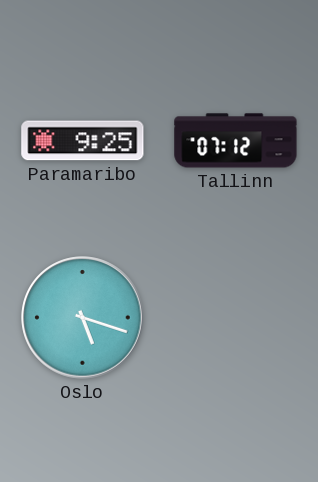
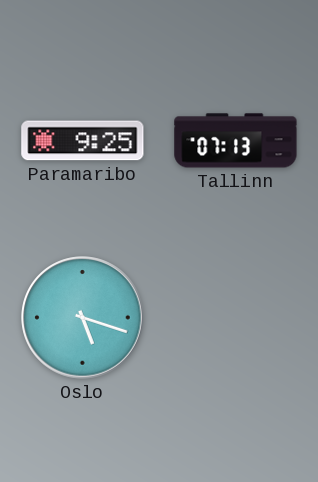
Tallinn: 07:12 -> 07:13
